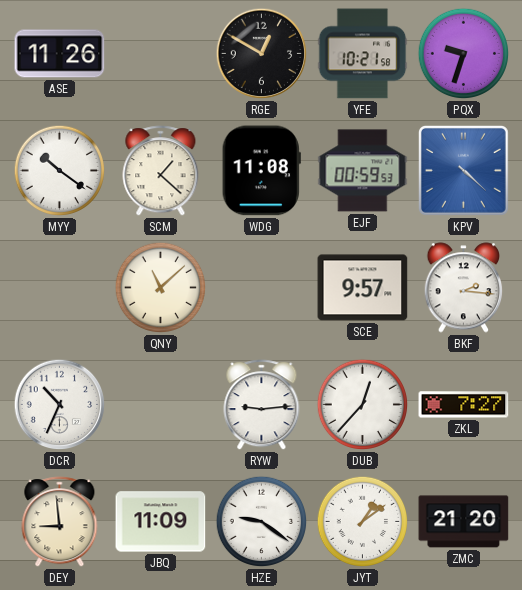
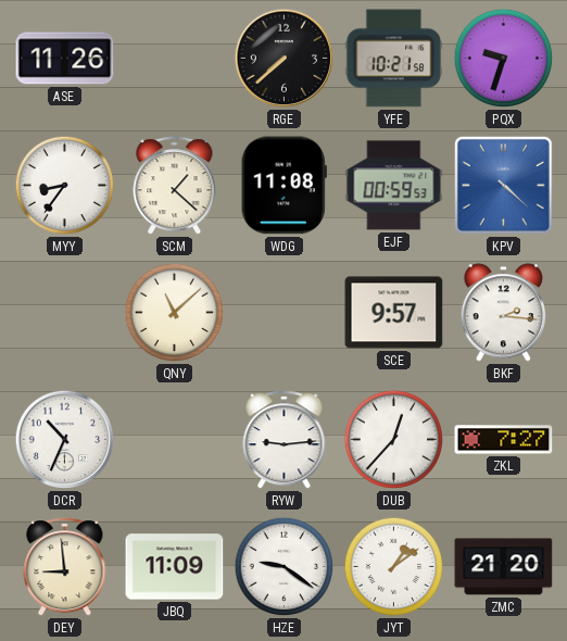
RGE: 12:50 -> 7:38
MYY: 10:21 -> 8:36
